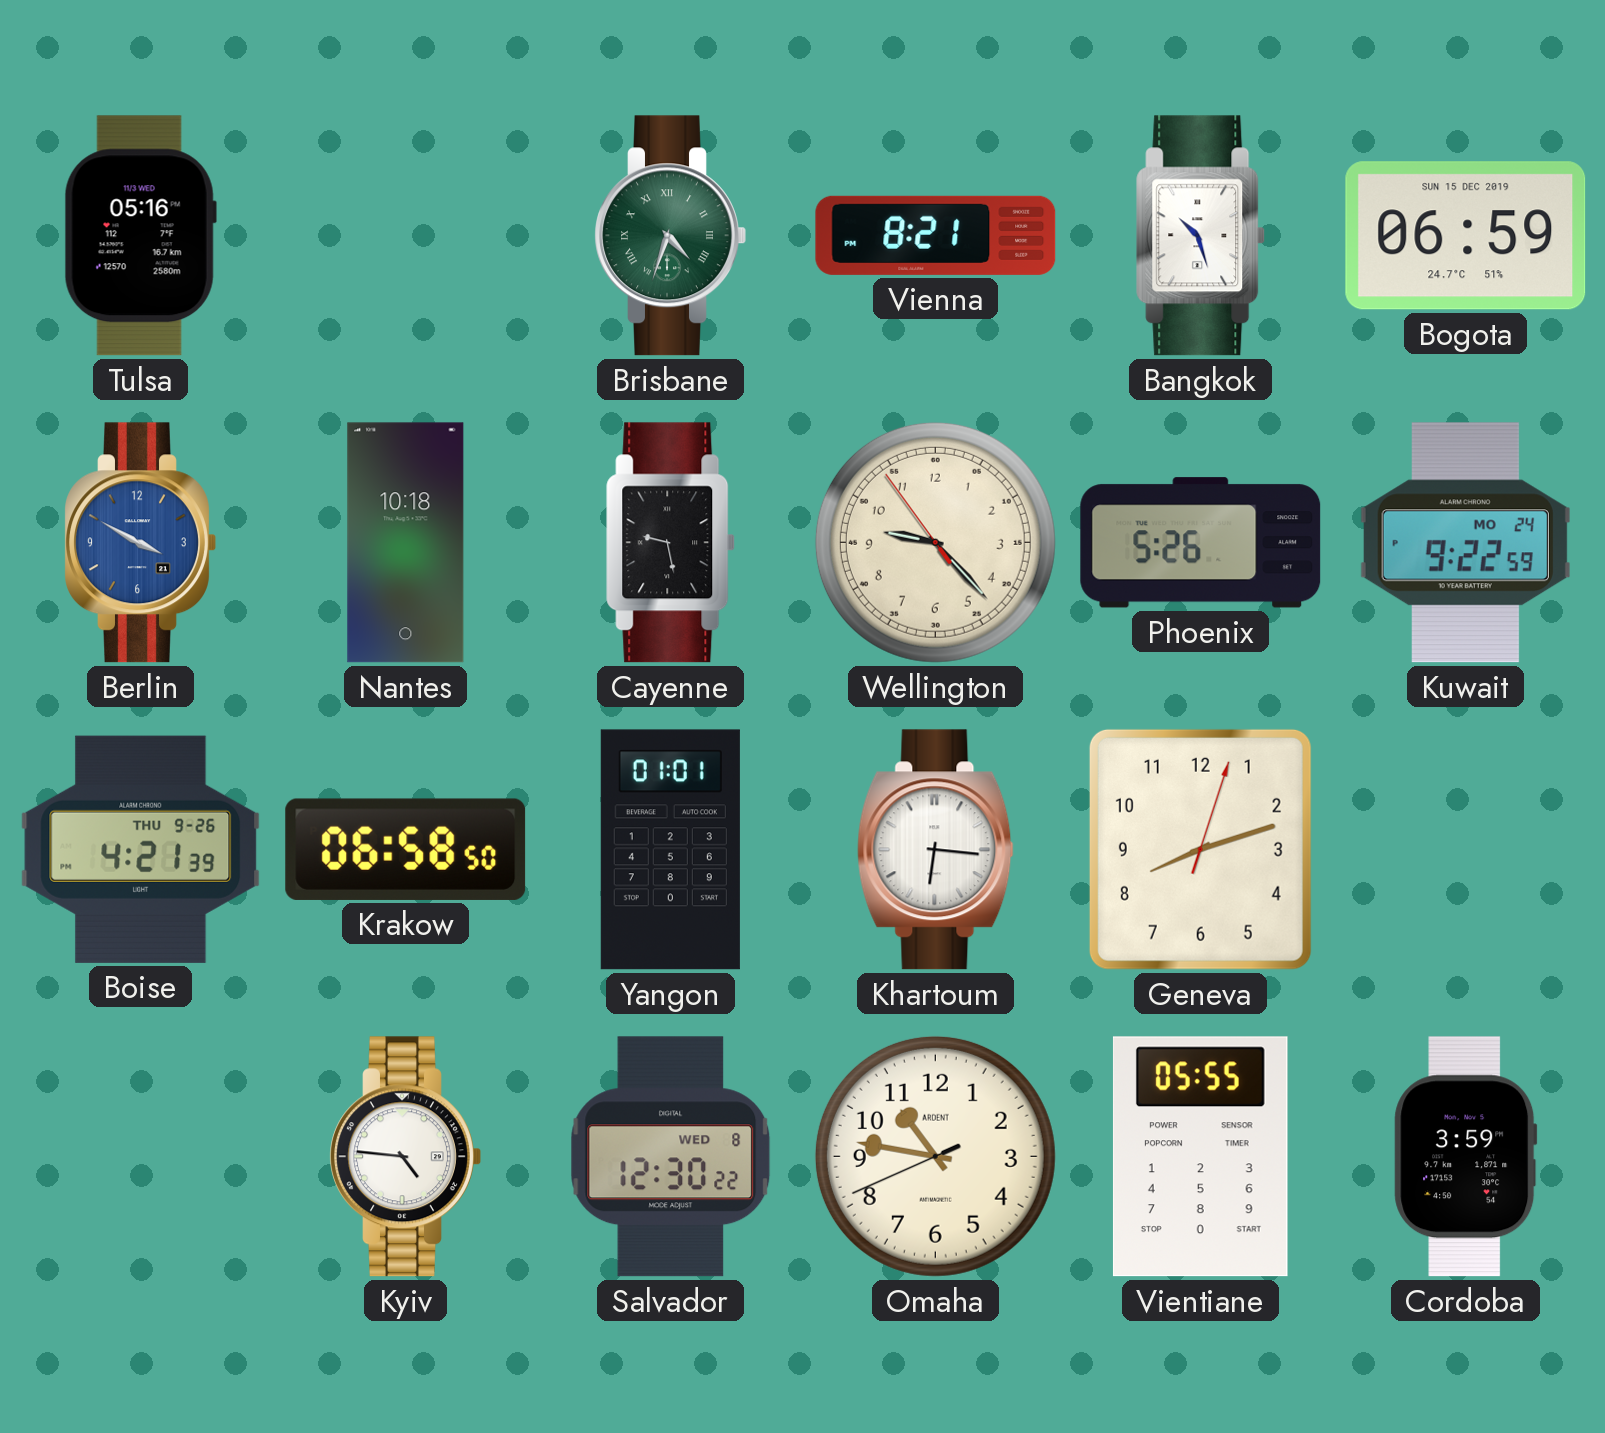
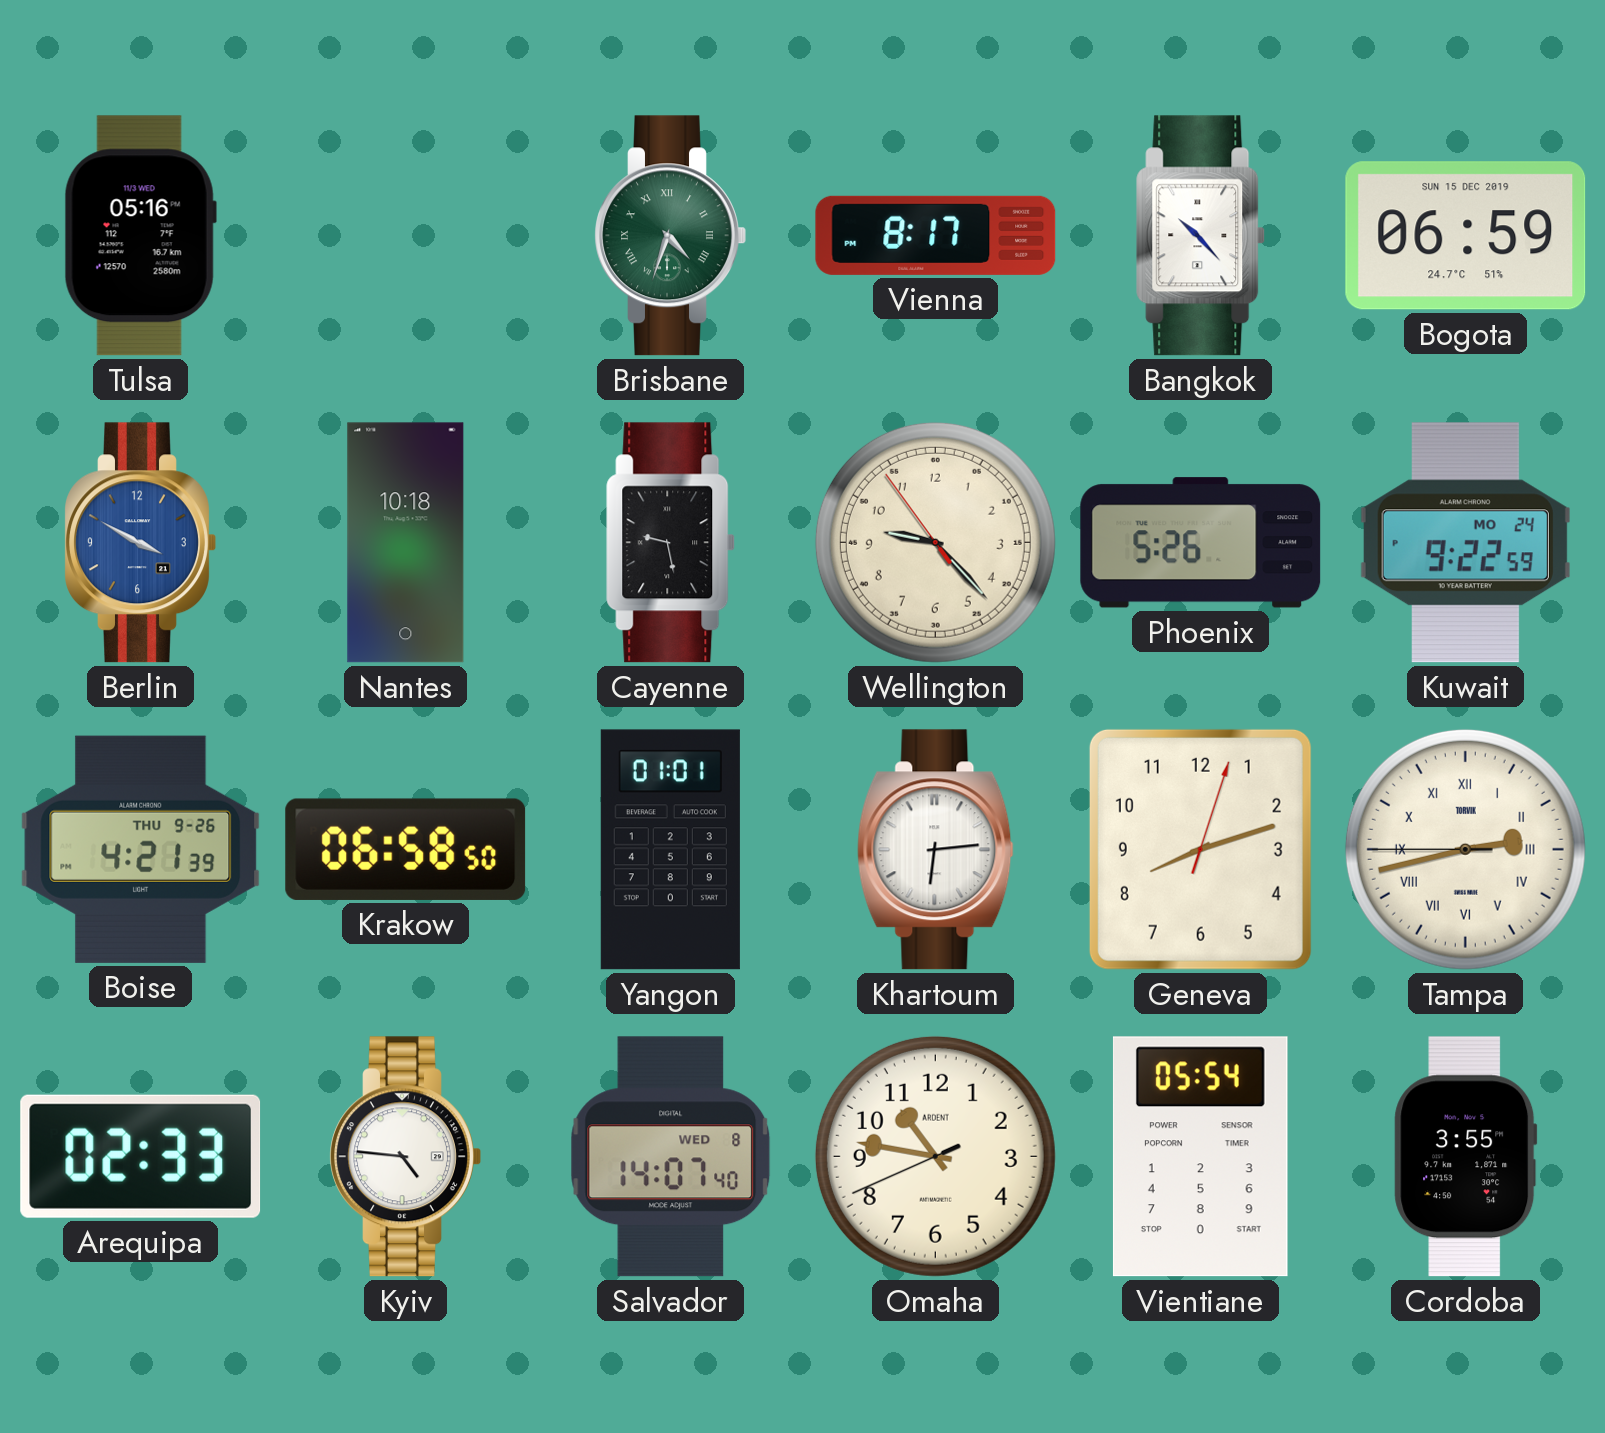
Vienna: 8:21 -> 8:17
Bangkok: 10:27 -> 10:23
Khartoum: 6:16 -> 6:14
Tampa: none -> 2:42
Arequipa: none -> 02:33
Salvador: 12:30 -> 14:07
Vientiane: 05:55 -> 05:54
Cordoba: 3:59 -> 3:55
